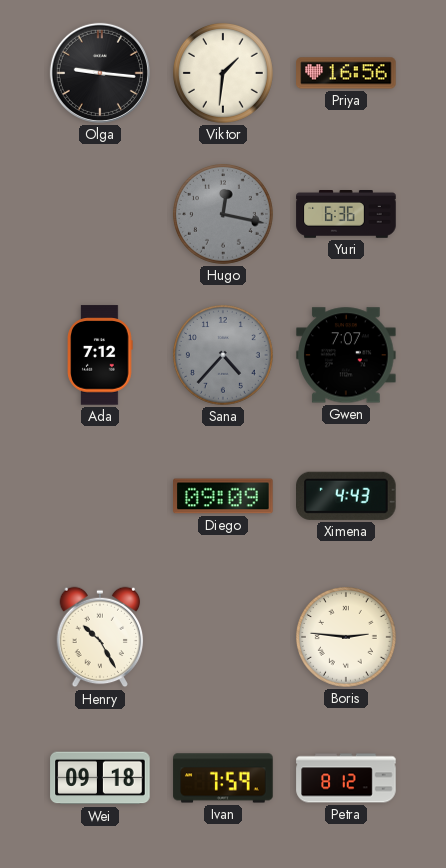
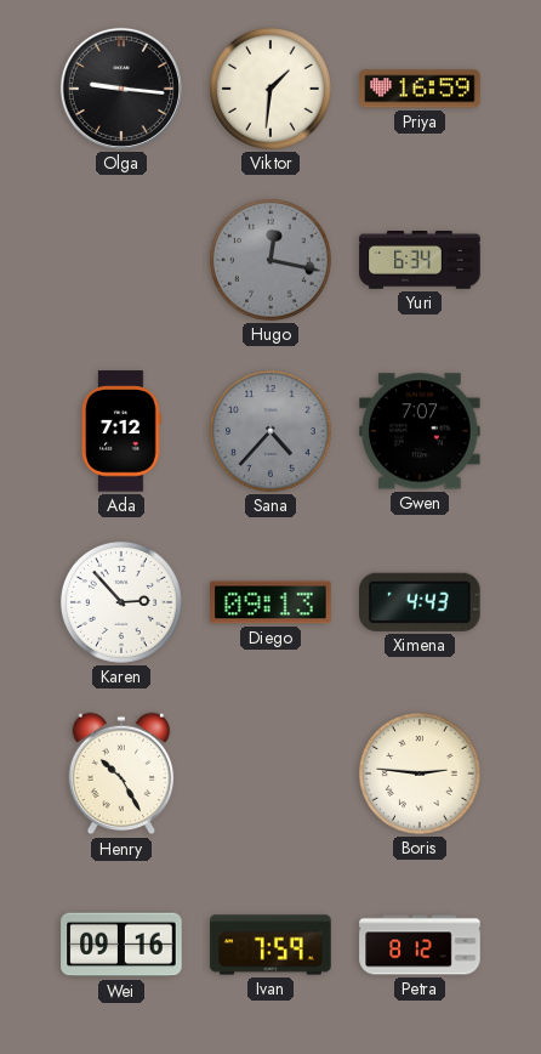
Priya: 16:56 -> 16:59
Yuri: 6:36 -> 6:34
Karen: none -> 2:53
Diego: 09:09 -> 09:13
Wei: 09:18 -> 09:16
